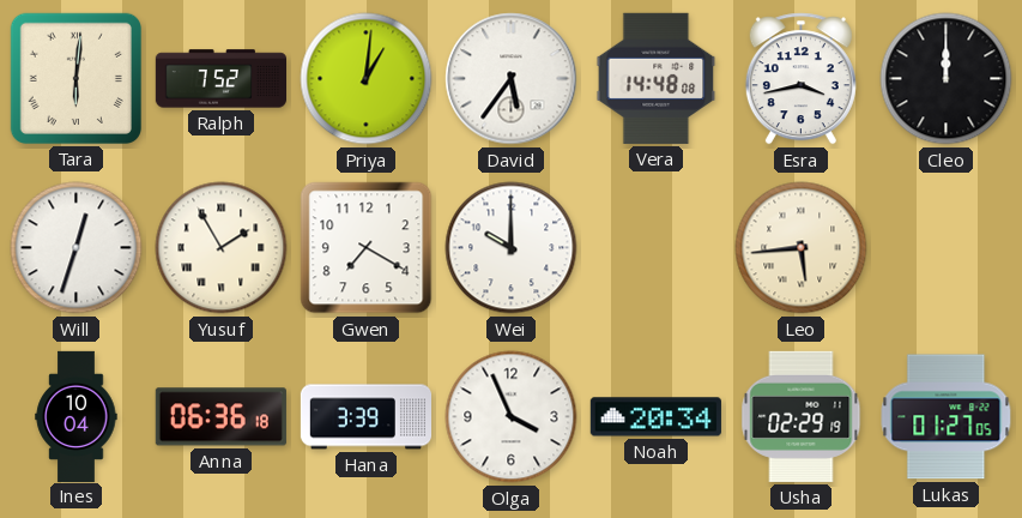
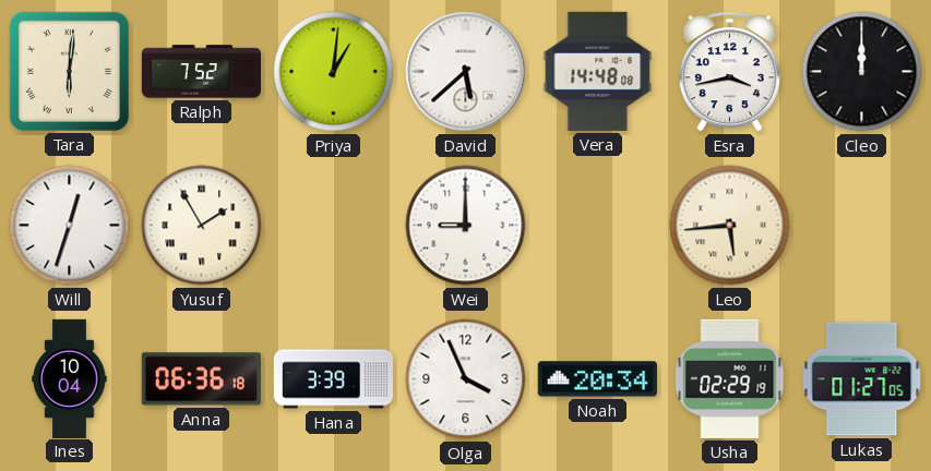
David: 5:36 -> 5:38
Gwen: 7:20 -> none
Wei: 10:00 -> 9:00
